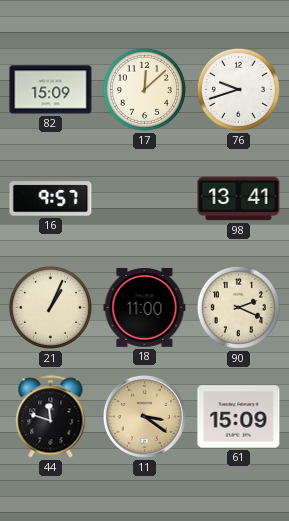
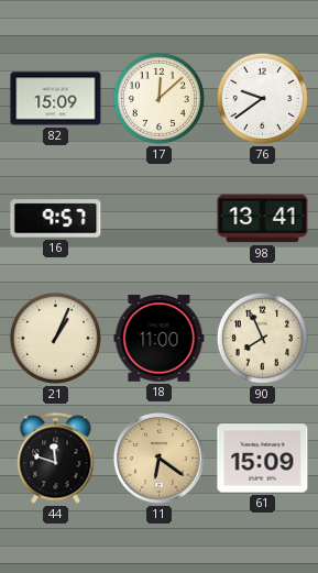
76: 9:42 -> 9:39
90: 2:19 -> 7:56
11: 3:21 -> 6:21
